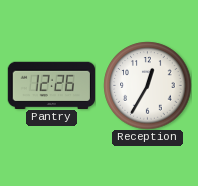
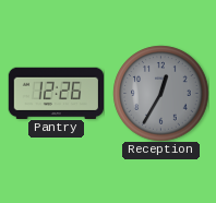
Reception dial: white -> grey
